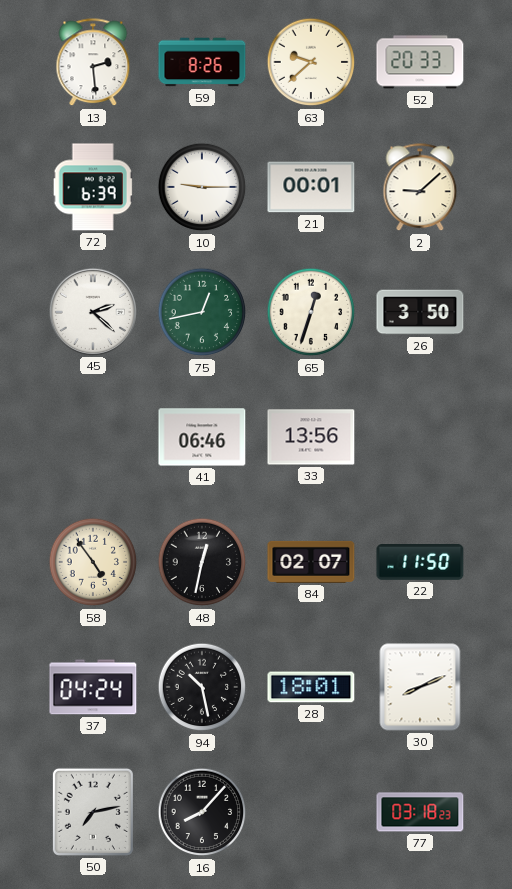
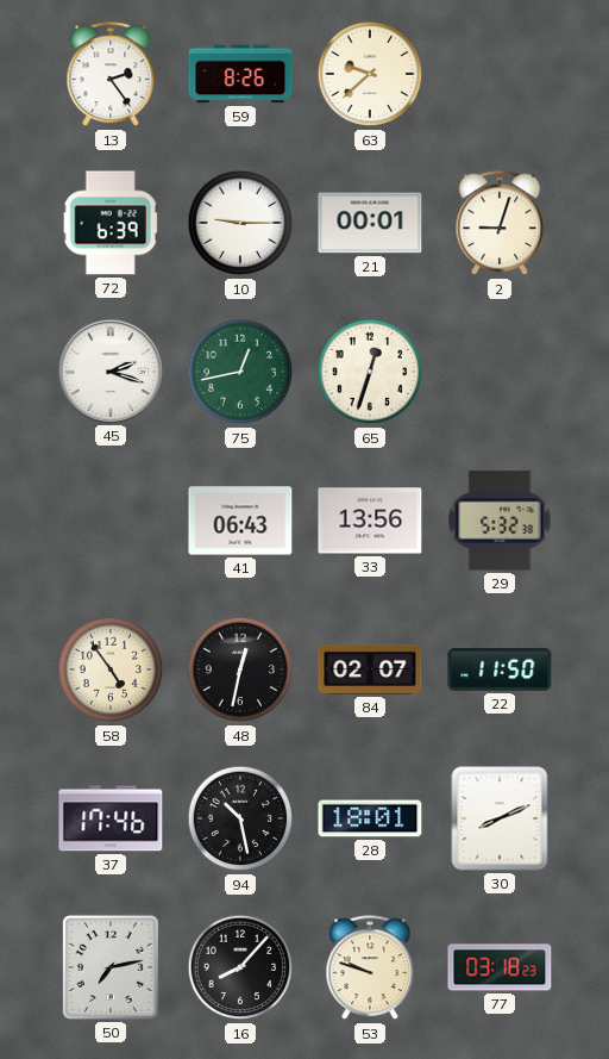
13: 2:29 -> 2:24
52: 20:33 -> none
2: 9:08 -> 9:03
45: 2:22 -> 2:18
26: 3:50 -> none
41: 06:46 -> 06:43
29: none -> 5:32
37: 04:24 -> 17:46
53: none -> 9:48
